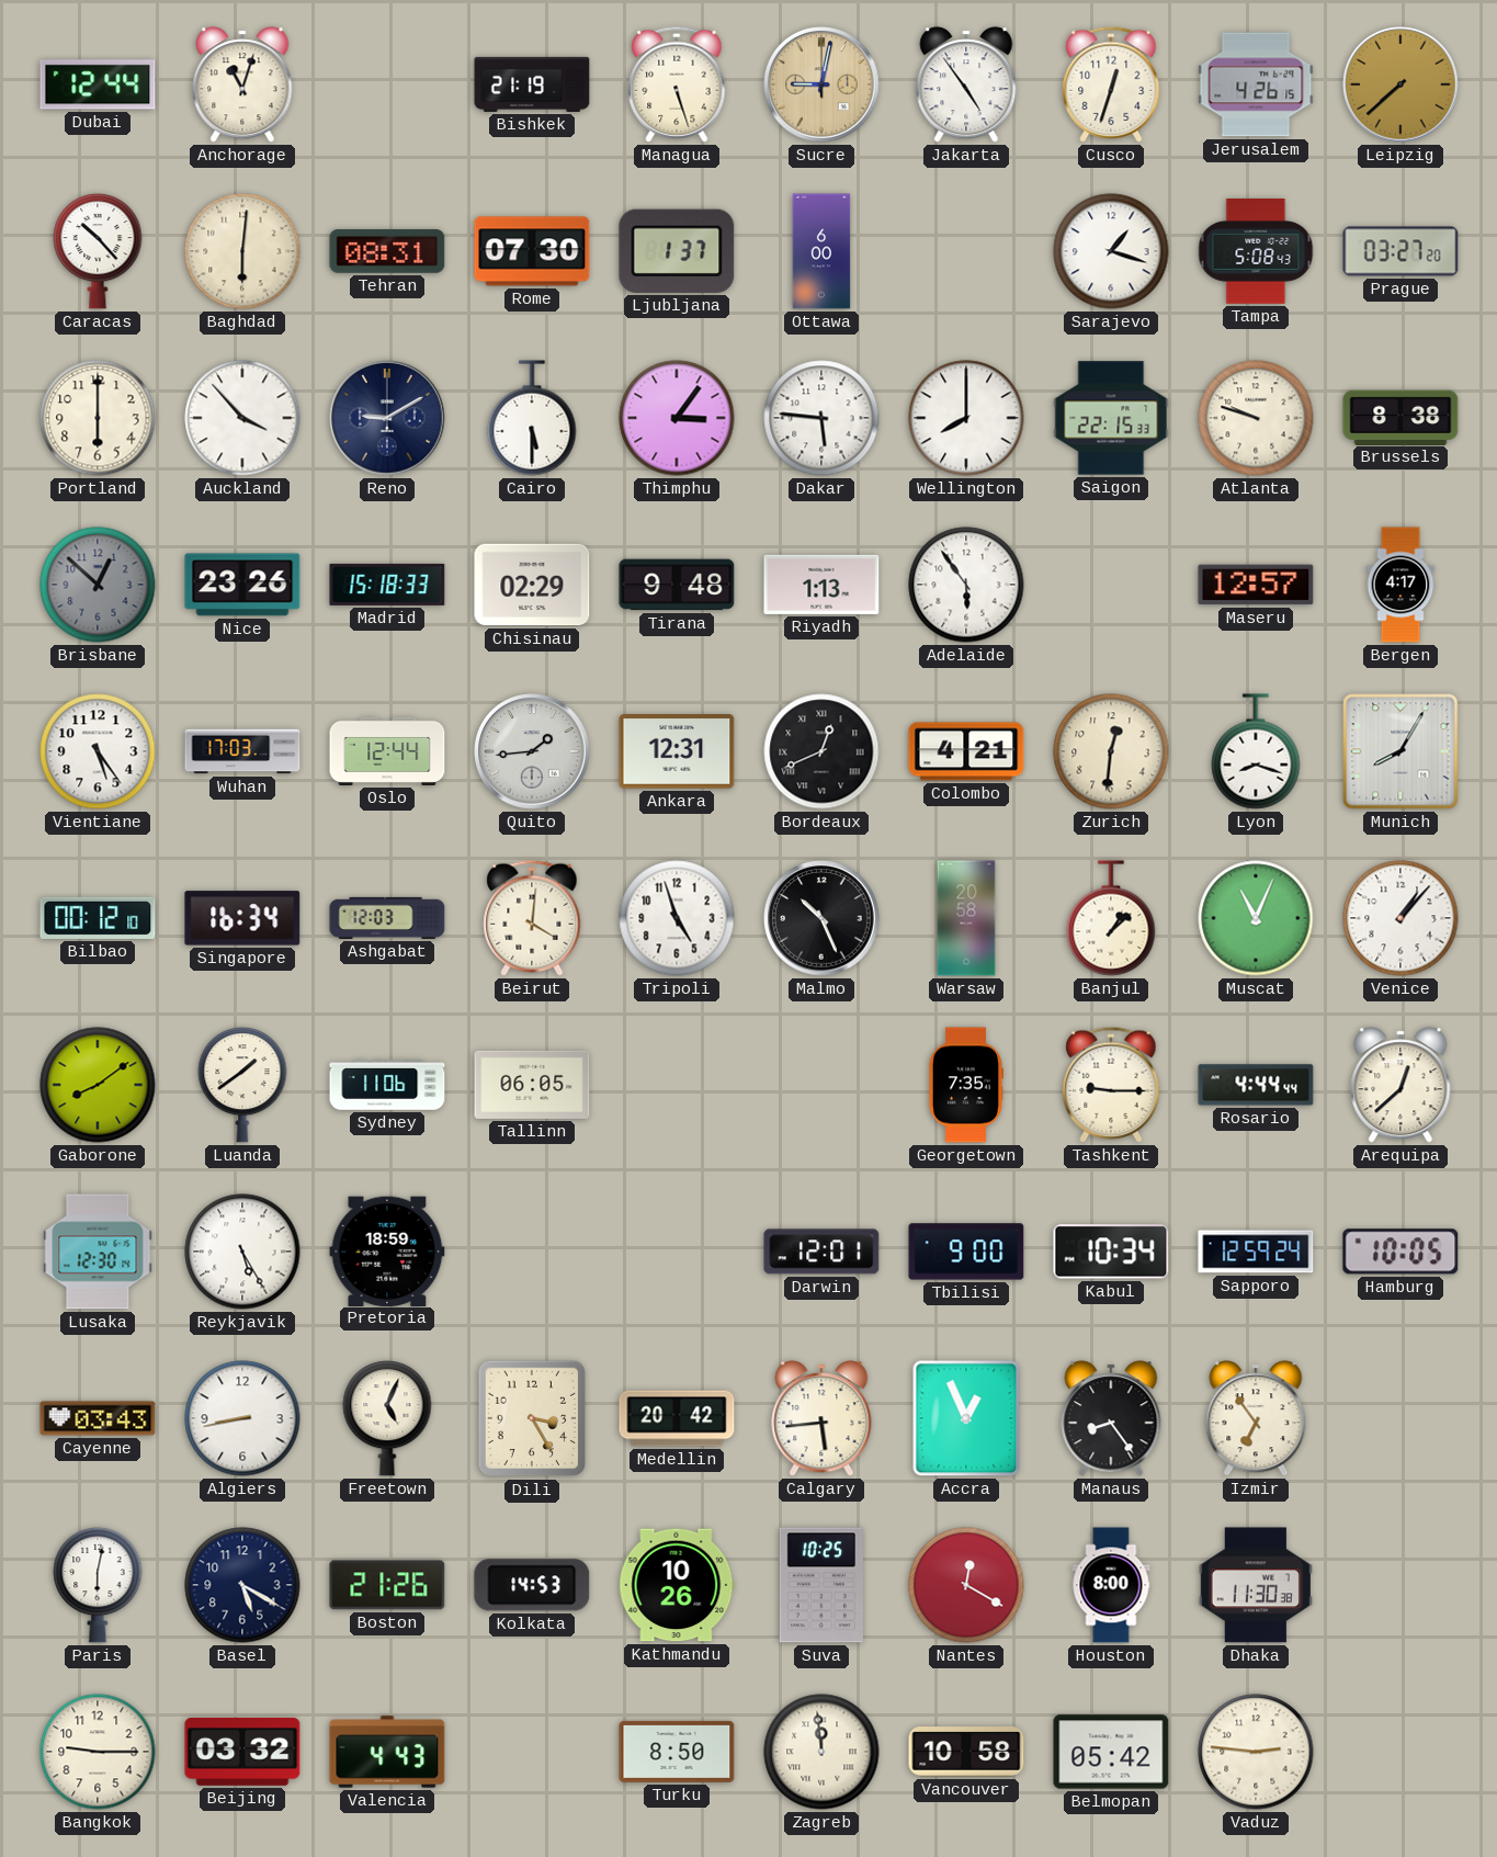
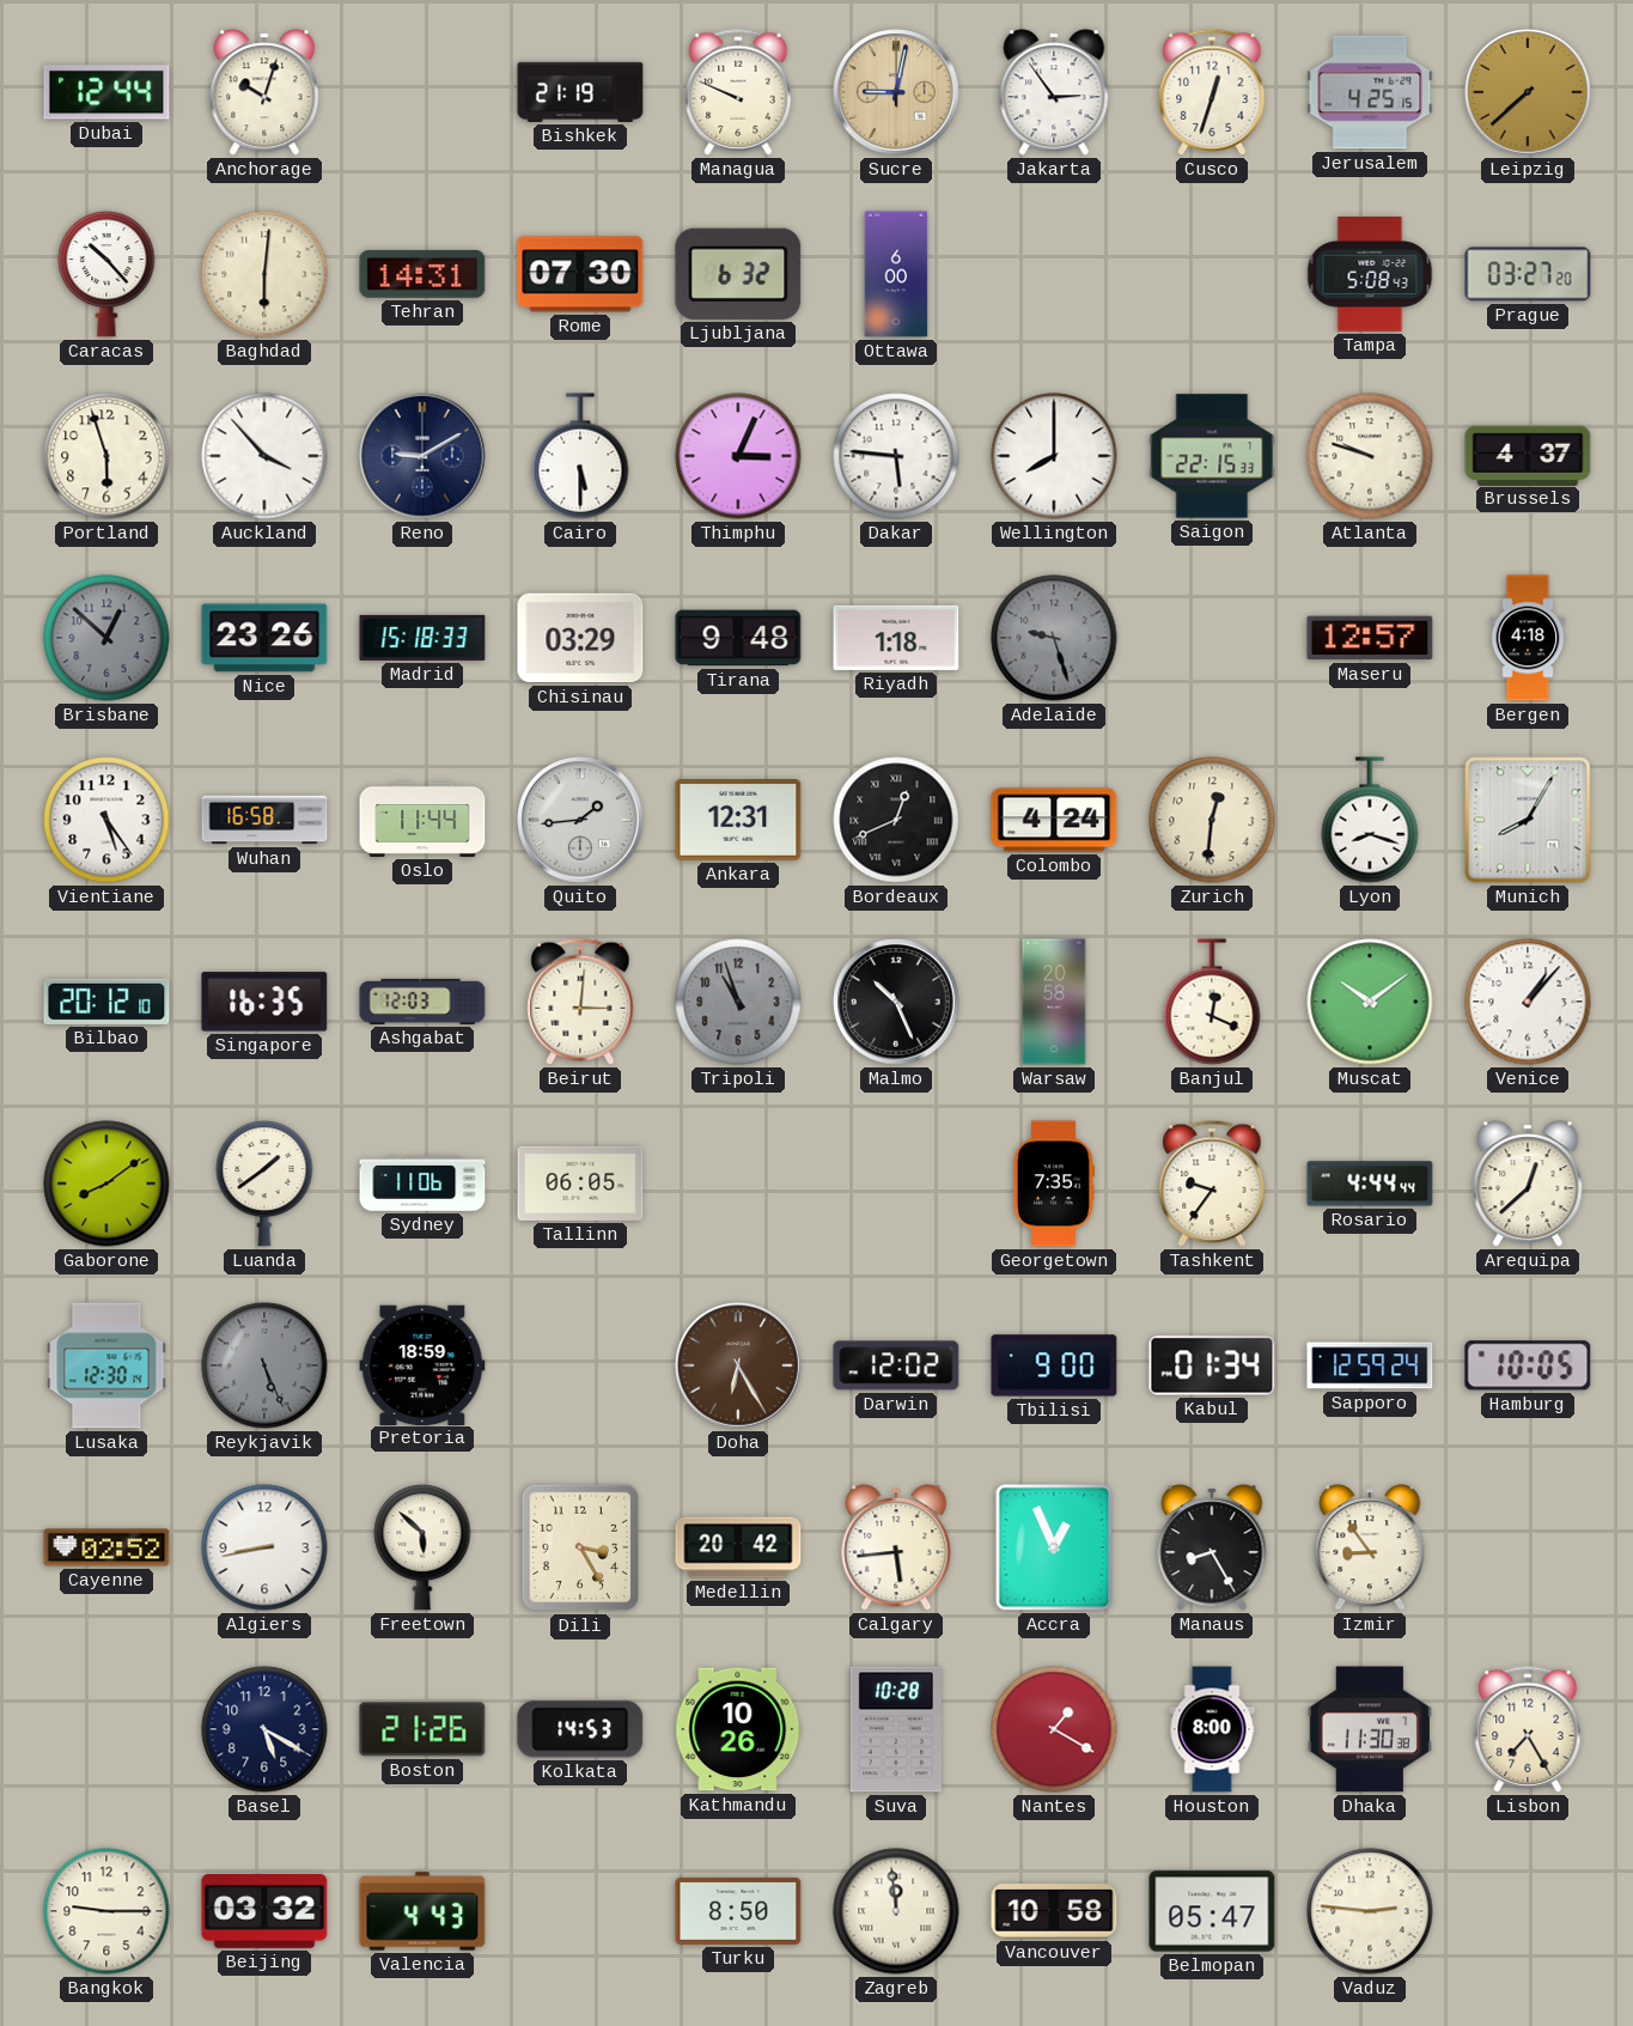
Anchorage: 11:03 -> 10:03
Managua: 5:27 -> 9:49
Jakarta: 4:54 -> 2:54
Jerusalem: 4:26 -> 4:25
Tehran: 08:31 -> 14:31
Ljubljana: 1:37 -> 6:32
Sarajevo: 1:18 -> none
Portland: 6:00 -> 5:57
Thimphu: 3:06 -> 3:04
Brussels: 8:38 -> 4:37
Chisinau: 02:29 -> 03:29
Riyadh: 1:13 -> 1:18
Adelaide: 5:54 -> 9:27
Adelaide dial: white -> grey
Bergen: 4:17 -> 4:18
Wuhan: 17:03 -> 16:58
Oslo: 12:44 -> 11:44
Colombo: 4:21 -> 4:24
Bilbao: 00:12 -> 20:12
Singapore: 16:34 -> 16:35
Beirut: 4:01 -> 3:01
Tripoli: 4:57 -> 10:57
Tripoli dial: white -> grey
Banjul: 1:08 -> 12:19
Muscat: 11:04 -> 10:09
Tashkent: 9:15 -> 9:36
Reykjavik: 5:25 -> 5:26
Reykjavik dial: white -> grey
Doha: none -> 6:25
Darwin: 12:01 -> 12:02
Kabul: 10:34 -> 01:34
Cayenne: 03:43 -> 02:52
Freetown: 5:04 -> 5:52
Manaus: 8:24 -> 8:25
Izmir: 6:54 -> 8:54
Paris: 6:02 -> none
Suva: 10:25 -> 10:28
Nantes: 12:20 -> 1:20
Lisbon: none -> 7:25
Belmopan: 05:42 -> 05:47
